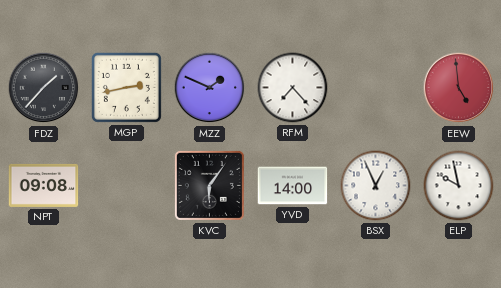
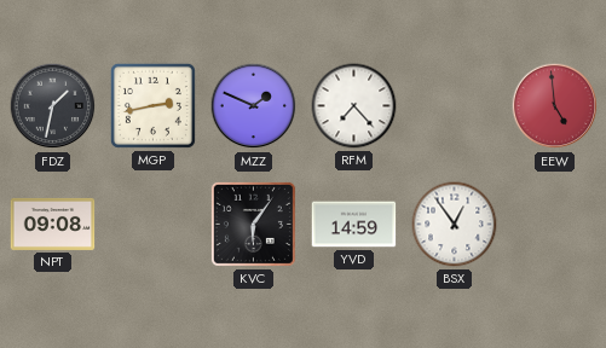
FDZ: 1:37 -> 1:32
YVD: 14:00 -> 14:59
BSX: 12:56 -> 12:54
ELP: 9:58 -> none
